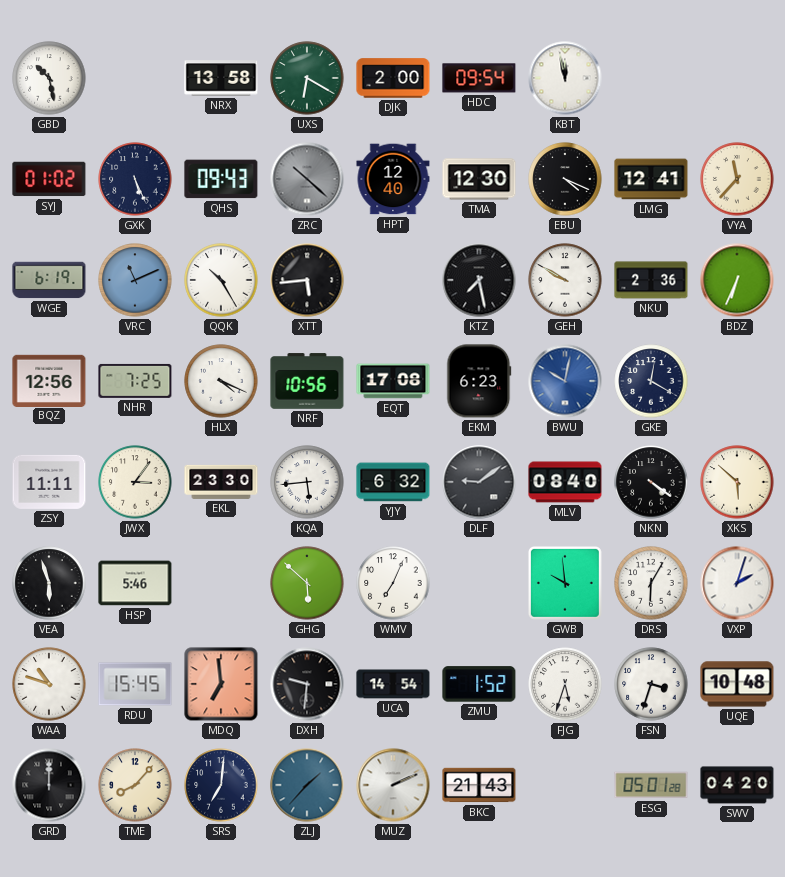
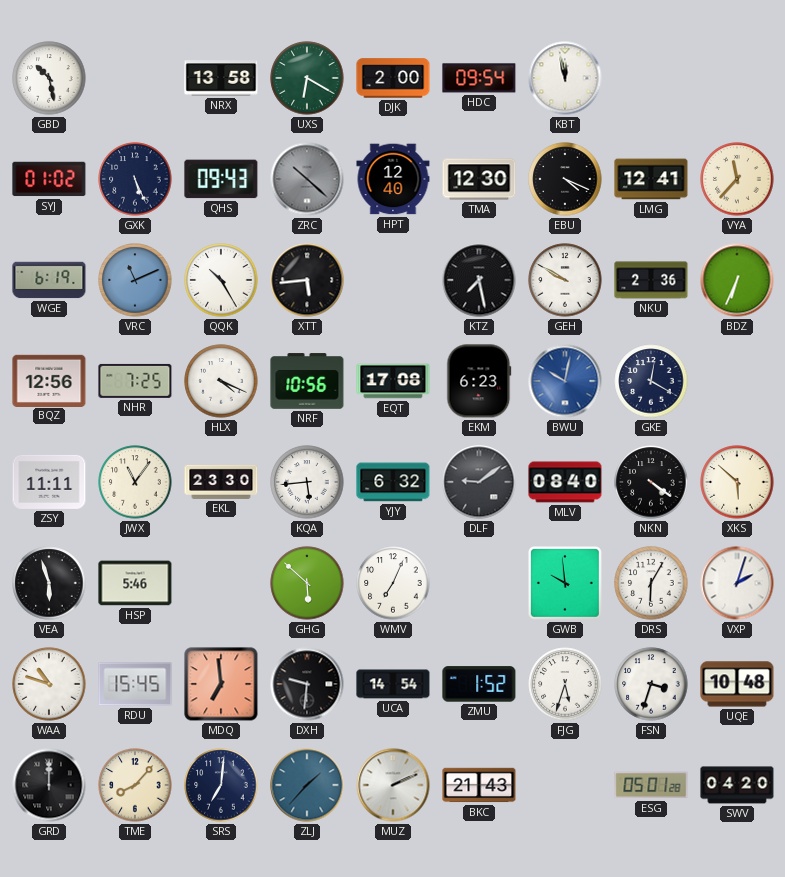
JWX: 3:06 -> 11:06
